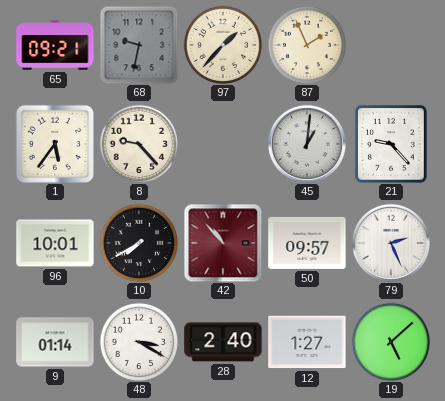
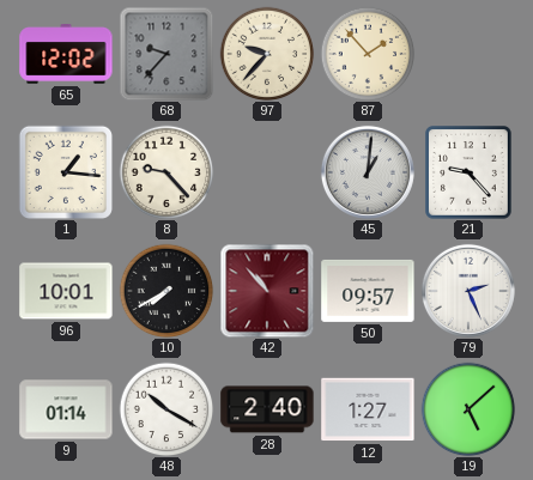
65: 09:21 -> 12:02
68: 9:32 -> 9:37
97: 1:37 -> 9:37
87: 1:56 -> 1:53
1: 5:36 -> 1:16
48: 3:20 -> 10:20
